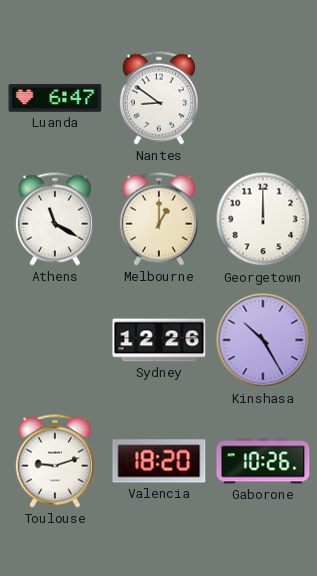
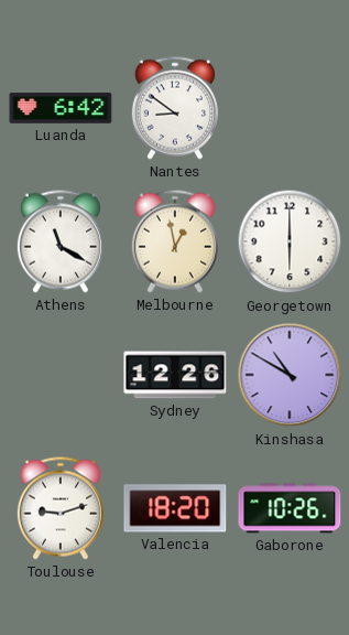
Luanda: 6:47 -> 6:42
Melbourne: 1:00 -> 12:58
Georgetown: 12:00 -> 6:00
Kinshasa: 10:25 -> 10:50
